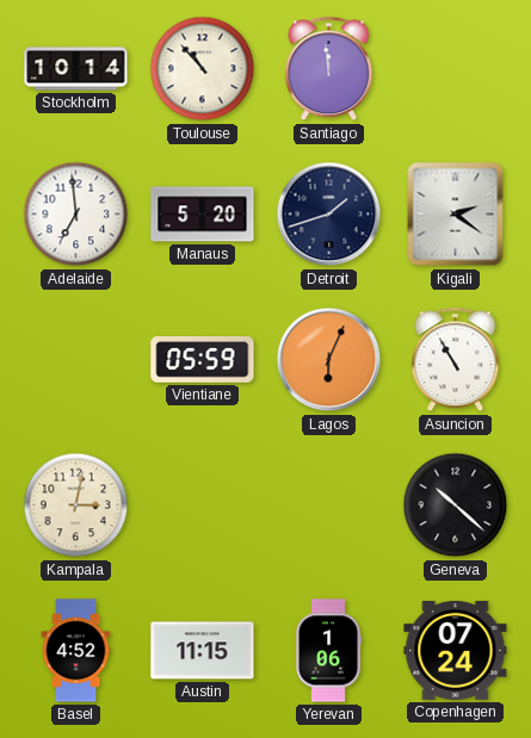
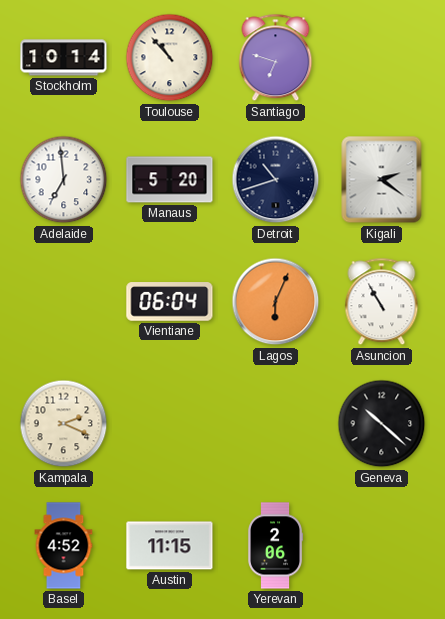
Santiago: 11:59 -> 6:48
Detroit: 1:42 -> 10:42
Vientiane: 05:59 -> 06:04
Kampala: 3:02 -> 2:19
Yerevan: 1:06 -> 2:06
Copenhagen: 07:24 -> none
